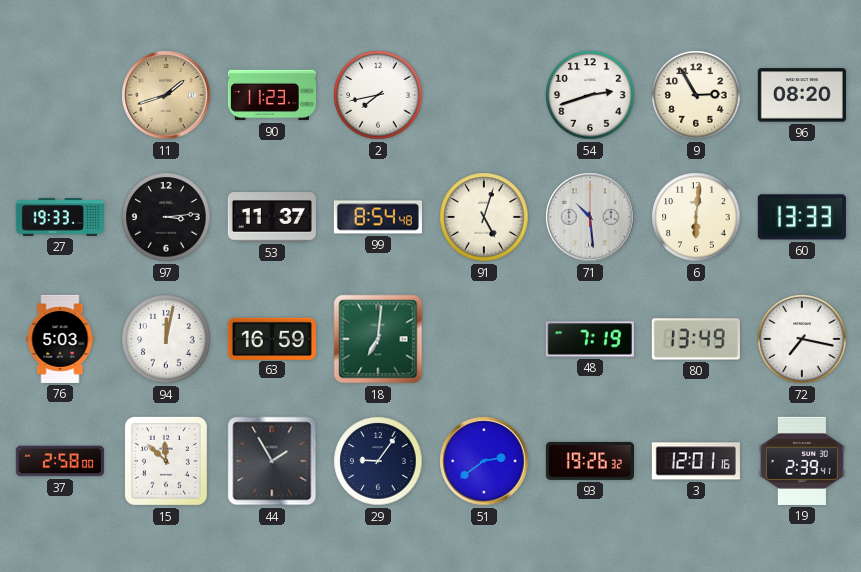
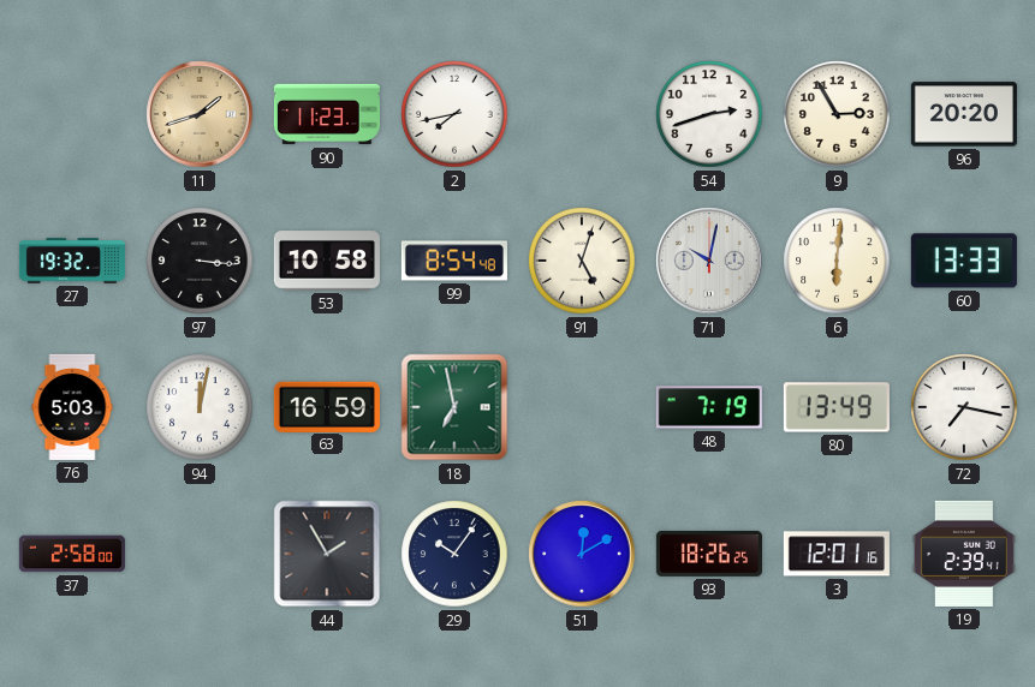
96: 08:20 -> 20:20
27: 19:33 -> 19:32
97: 3:14 -> 3:16
53: 11:37 -> 10:58
71: 10:29 -> 10:02
18: 7:01 -> 6:58
15: 11:52 -> none
29: 9:06 -> 10:06
51: 2:39 -> 12:10
93: 19:26 -> 18:26
